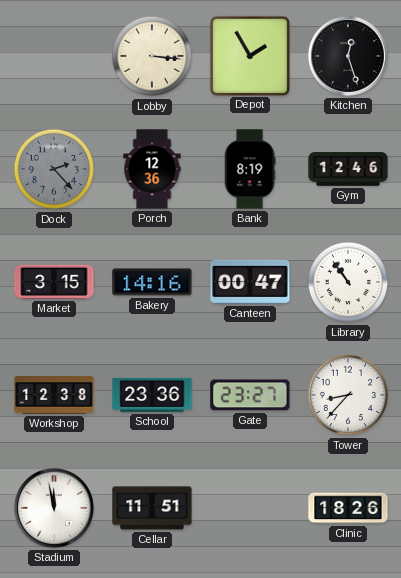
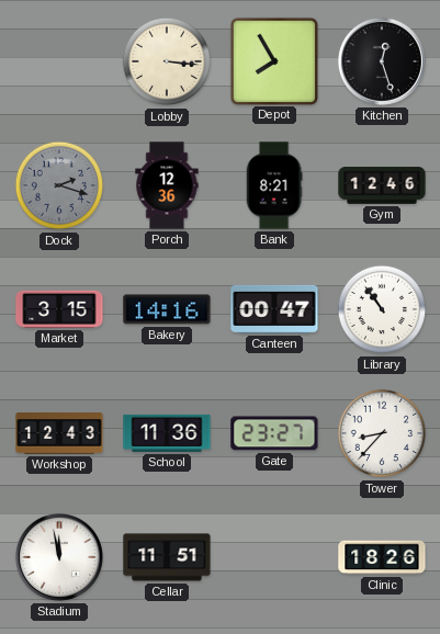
Depot: 1:55 -> 7:55
Dock: 2:23 -> 2:18
Bank: 8:19 -> 8:21
Workshop: 12:38 -> 12:43
School: 23:36 -> 11:36
